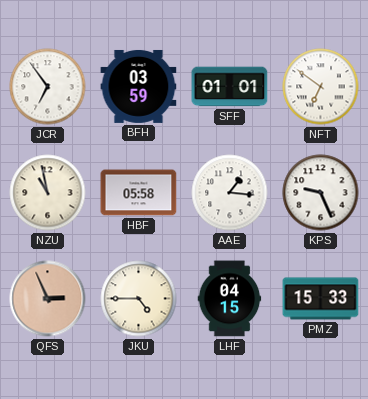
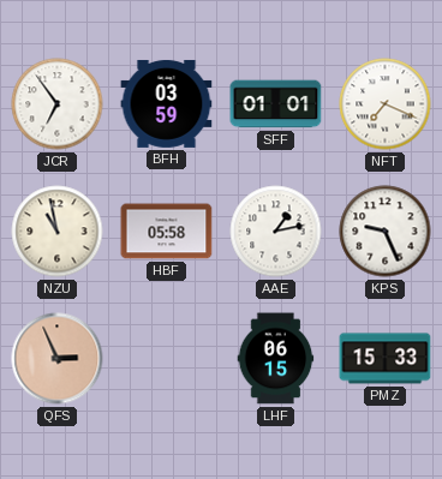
NFT: 6:51 -> 7:19
AAE: 1:16 -> 1:13
JKU: 4:45 -> none
LHF: 04:15 -> 06:15
